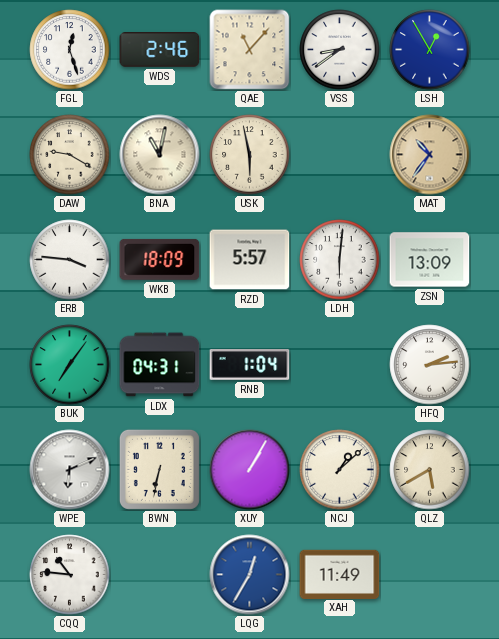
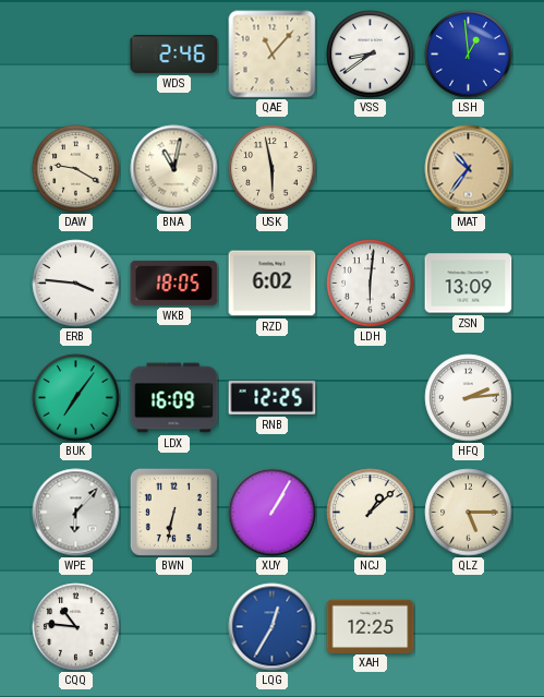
FGL: 12:27 -> none
LSH: 12:55 -> 12:59
WKB: 18:09 -> 18:05
RZD: 5:57 -> 6:02
LDX: 04:31 -> 16:09
RNB: 1:04 -> 12:25
WPE: 6:11 -> 6:07
QLZ: 5:40 -> 5:15
XAH: 11:49 -> 12:25
